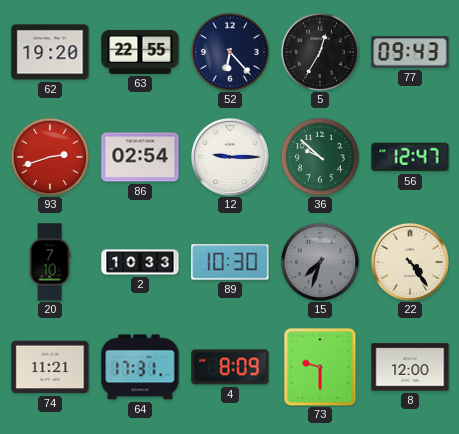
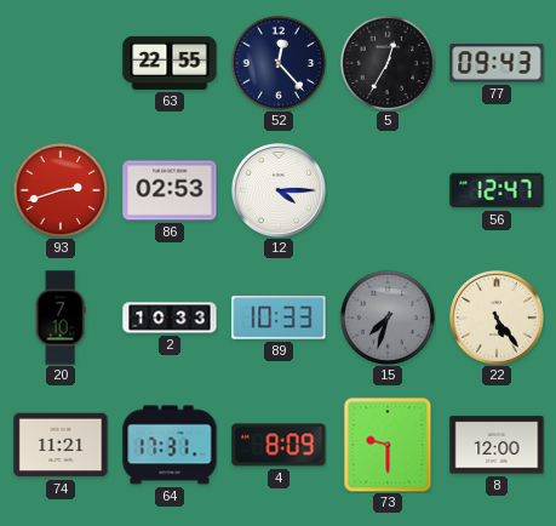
62: 19:20 -> none
52: 6:23 -> 12:23
86: 02:54 -> 02:53
12: 9:15 -> 4:15
36: 9:52 -> none
89: 10:30 -> 10:33
22: 4:24 -> 5:24
